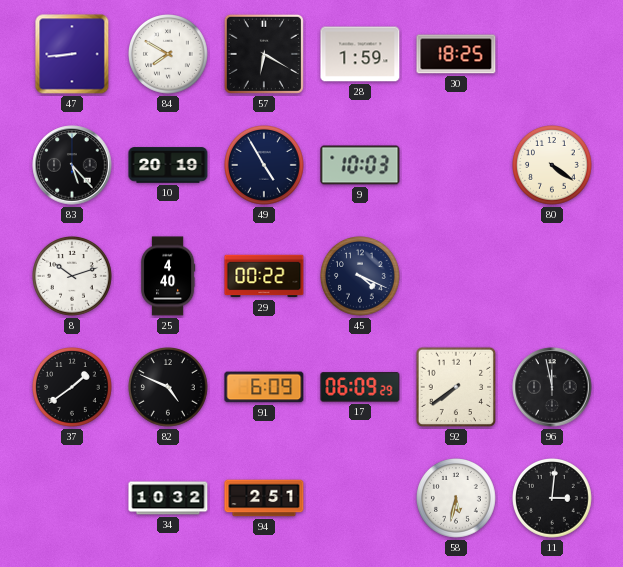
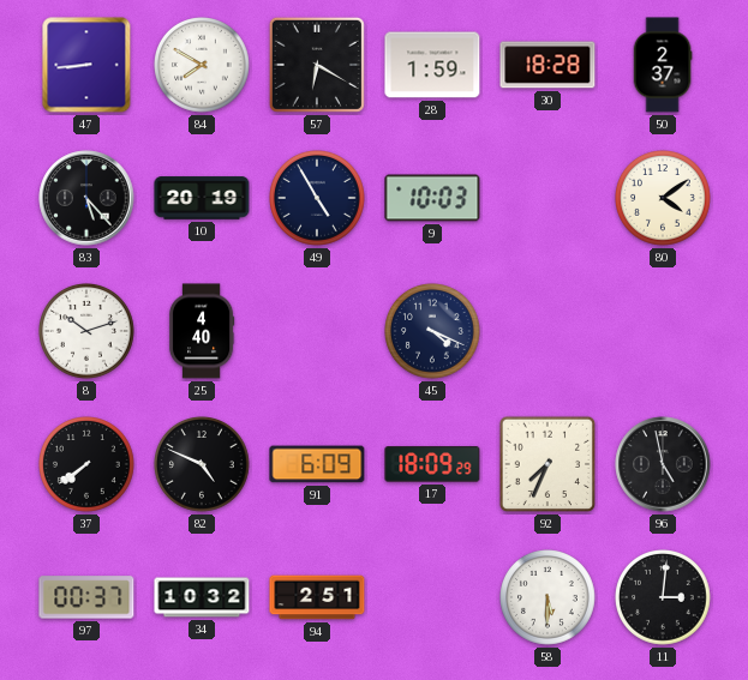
30: 18:25 -> 18:28
50: none -> 2:37
80: 4:21 -> 4:09
29: 00:22 -> none
37: 1:39 -> 7:39
17: 06:09 -> 18:09
92: 7:39 -> 7:34
96: 11:58 -> 4:58
97: none -> 00:37
58: 5:32 -> 5:30
